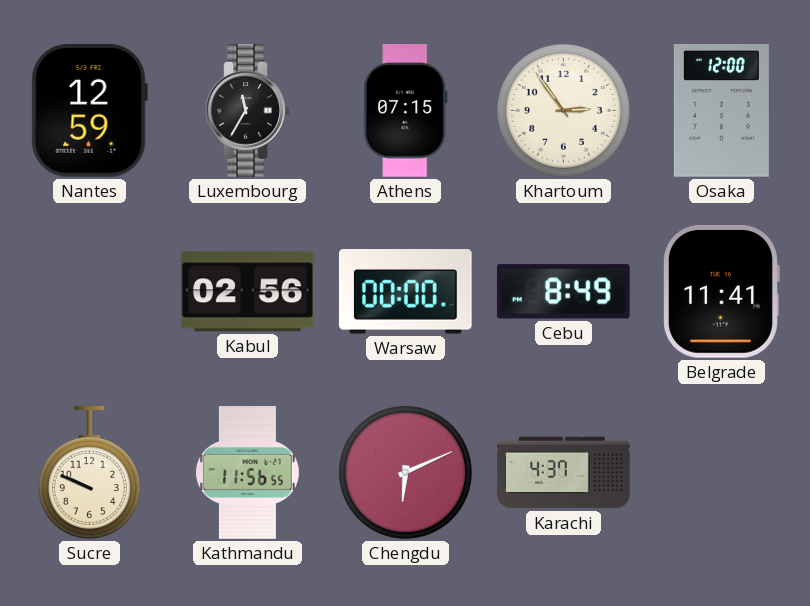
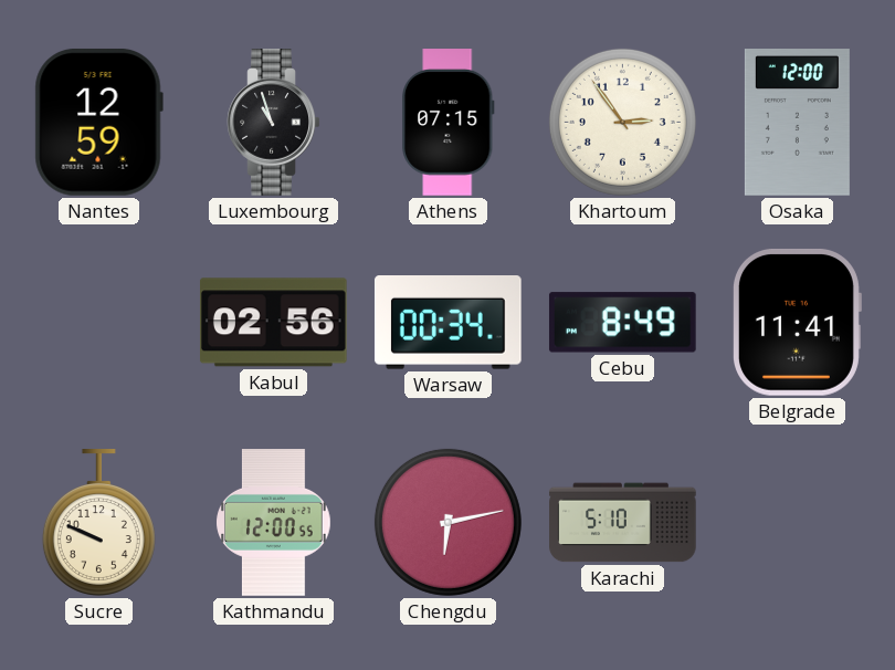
Luxembourg: 11:35 -> 10:57
Warsaw: 00:00 -> 00:34
Kathmandu: 11:56 -> 12:00
Chengdu: 6:11 -> 6:13
Karachi: 4:37 -> 5:10
